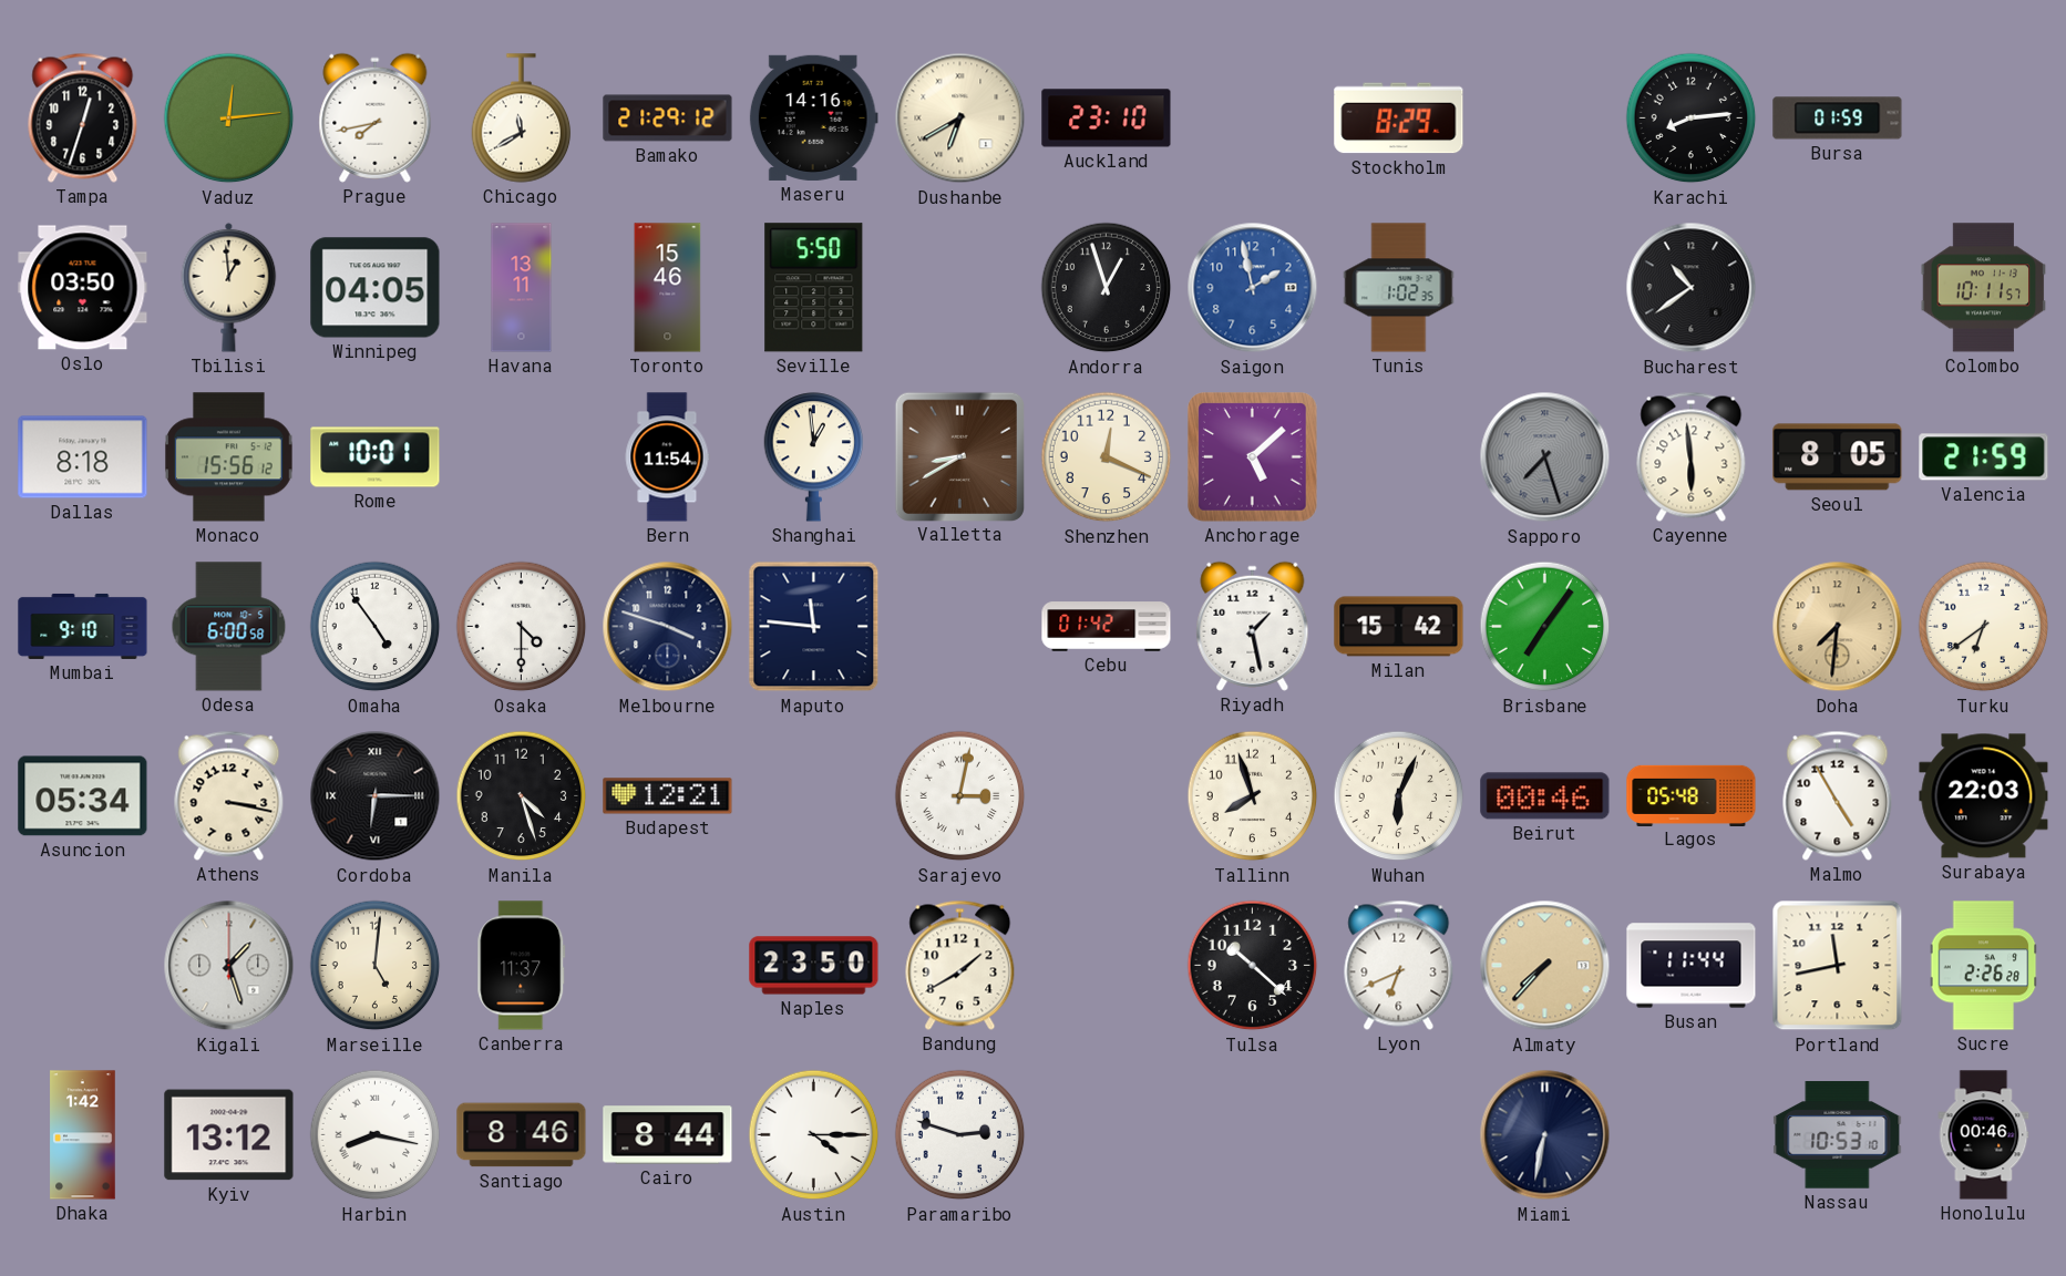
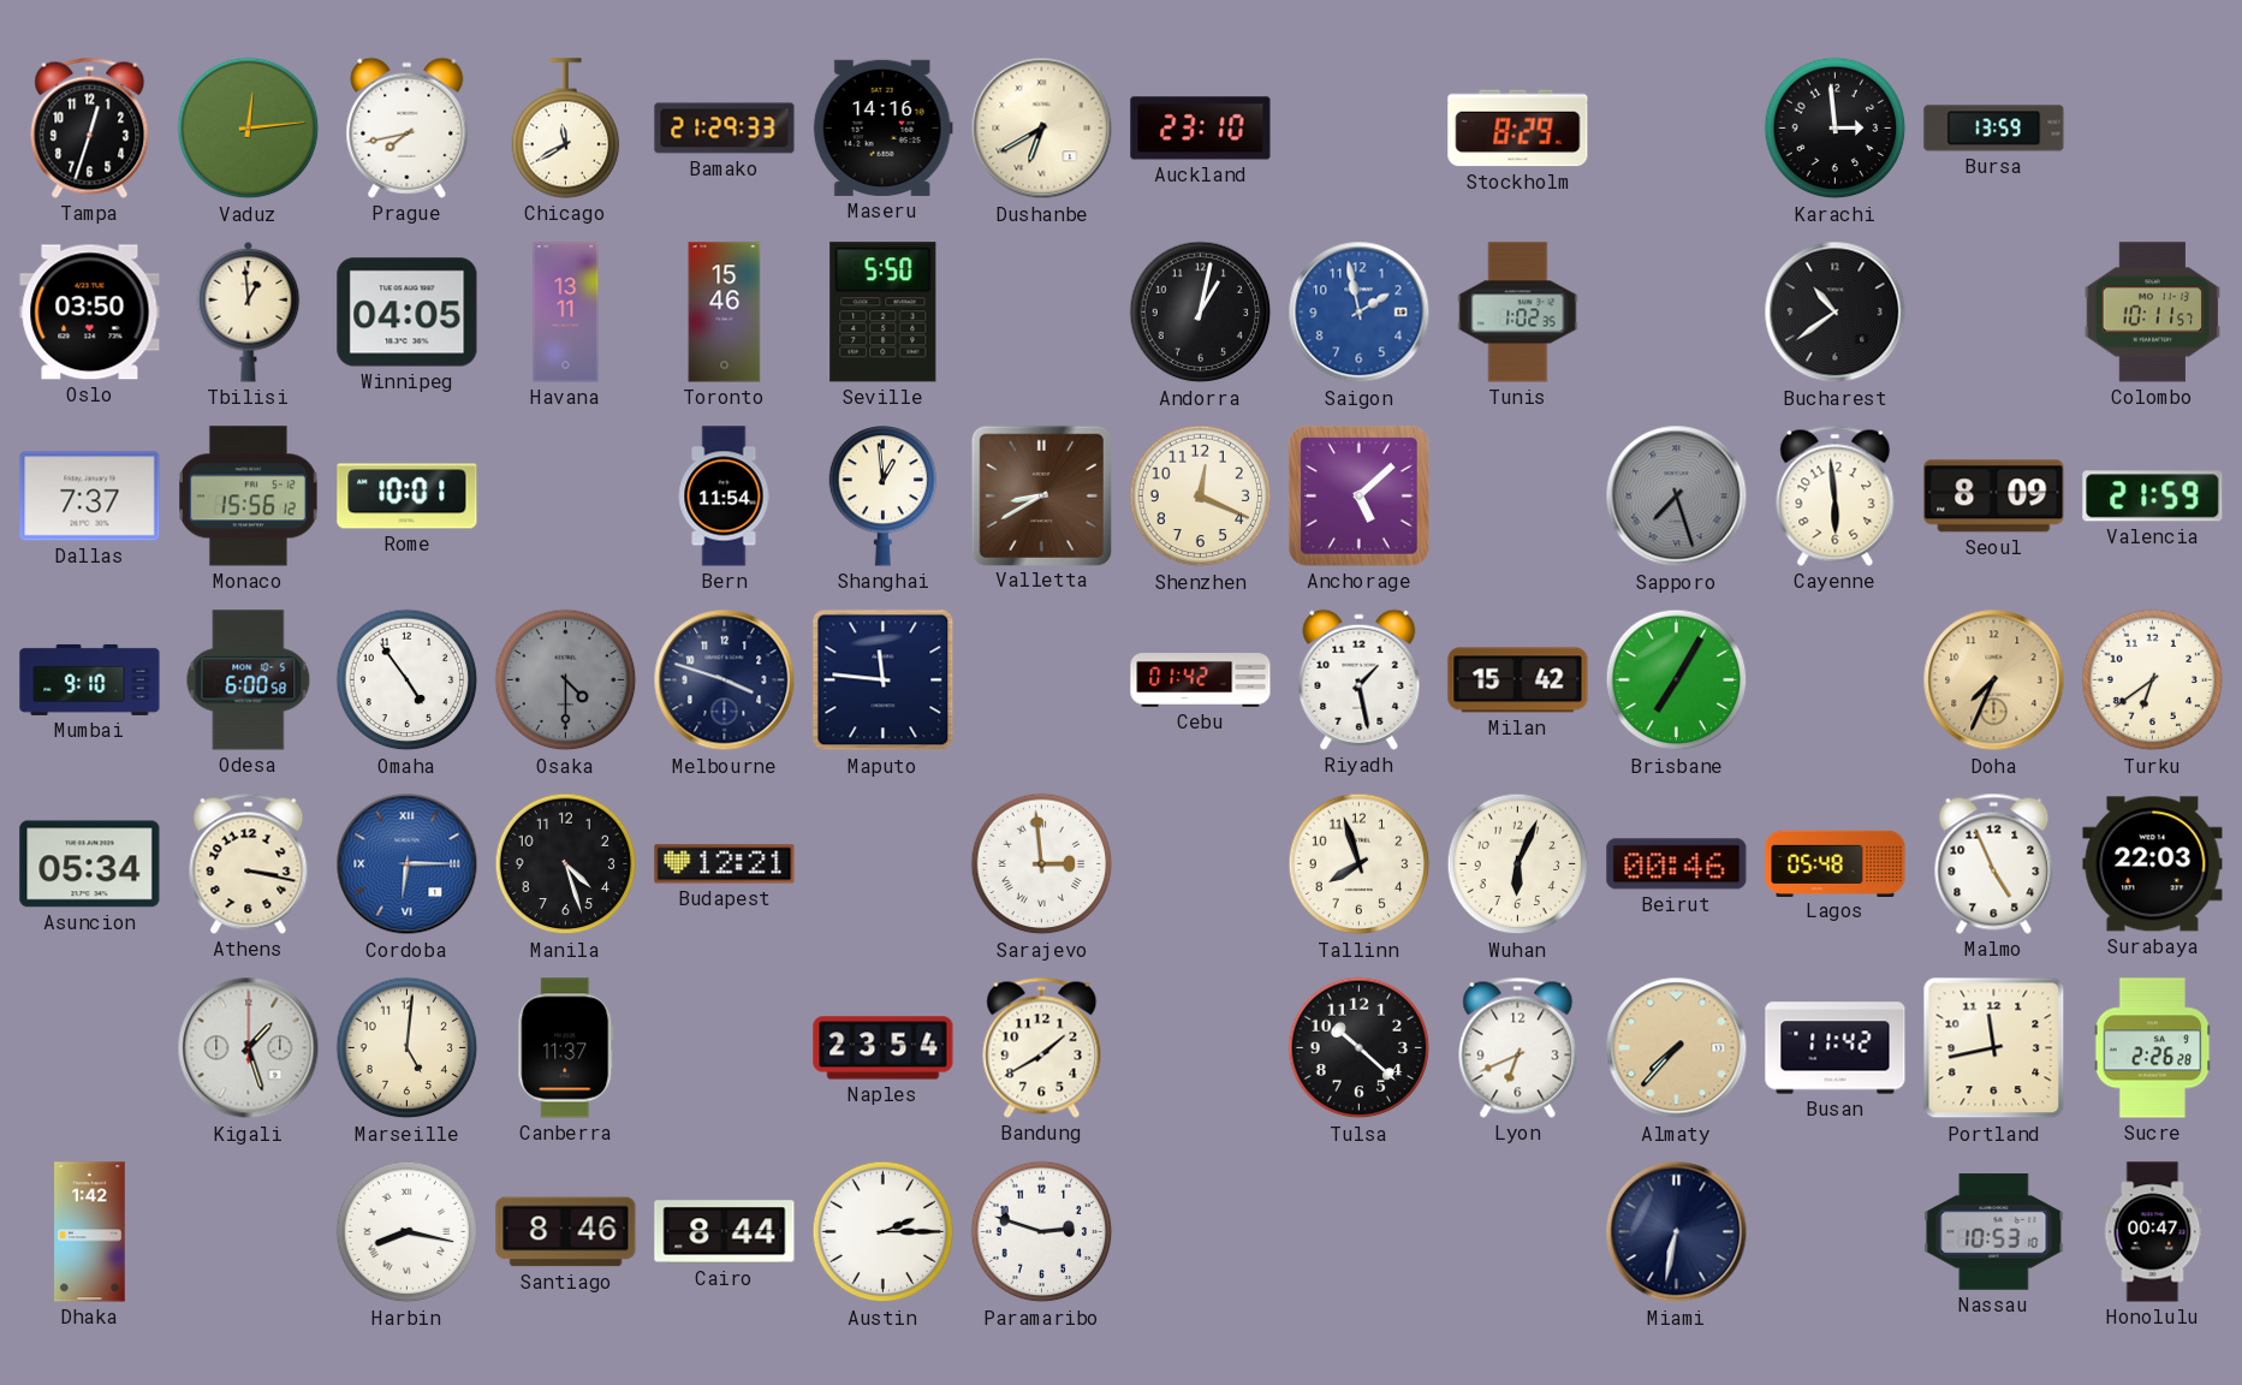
Bamako: 21:29:12 -> 21:29:33
Karachi: 8:14 -> 2:59
Bursa: 01:59 -> 13:59
Andorra: 12:57 -> 1:02
Dallas: 8:18 -> 7:37
Seoul: 8:05 -> 8:09
Osaka dial: white -> grey
Brisbane: 7:06 -> 7:05
Doha: 7:31 -> 7:34
Cordoba dial: black -> blue
Sarajevo: 3:02 -> 2:59
Malmo: 4:55 -> 4:56
Naples: 23:50 -> 23:54
Busan: 11:44 -> 11:42
Kyiv: 13:12 -> none
Austin: 4:15 -> 2:15
Honolulu: 00:46 -> 00:47
